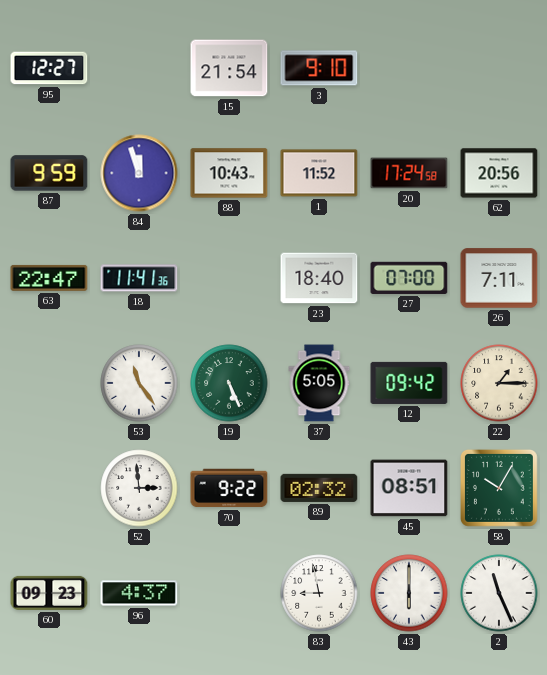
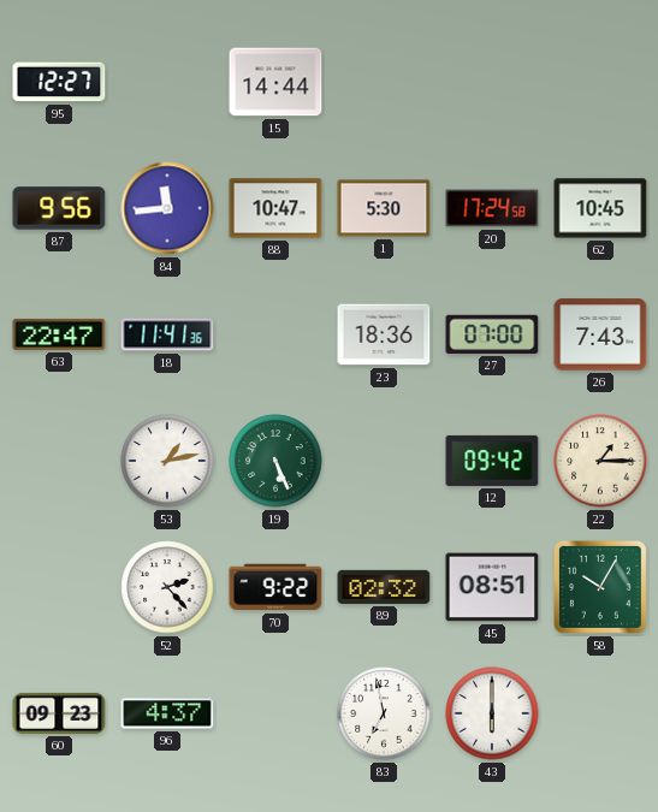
15: 21:54 -> 14:44
3: 9:10 -> none
87: 9:59 -> 9:56
84: 11:57 -> 11:44
88: 10:43 -> 10:47
1: 11:52 -> 5:30
62: 20:56 -> 10:45
23: 18:40 -> 18:36
26: 7:11 -> 7:43
53: 11:24 -> 1:13
37: 5:05 -> none
52: 2:59 -> 2:23
83: 8:58 -> 6:58
2: 11:26 -> none
